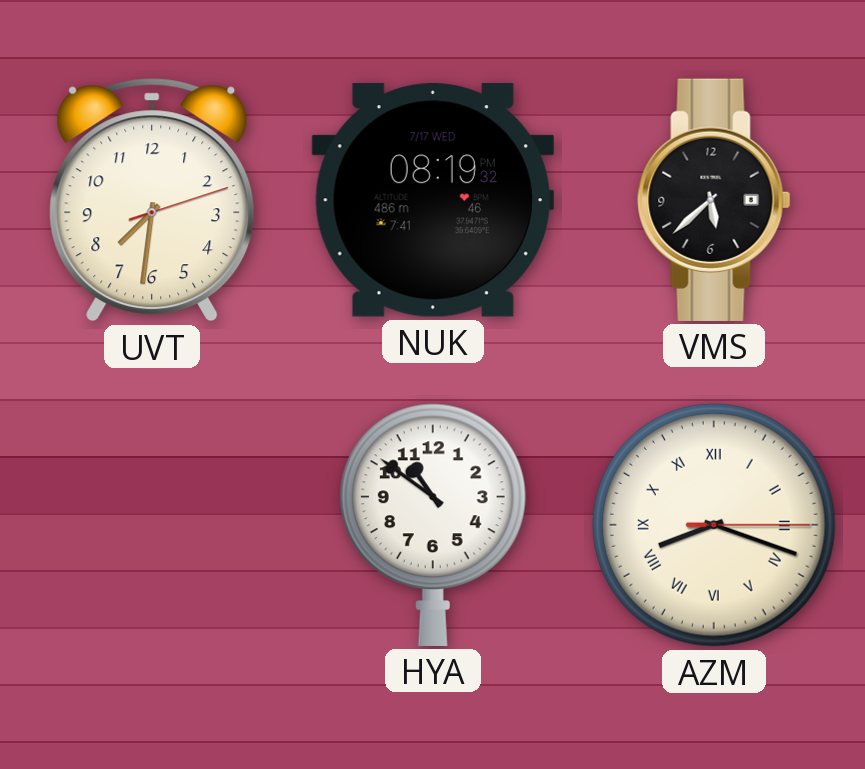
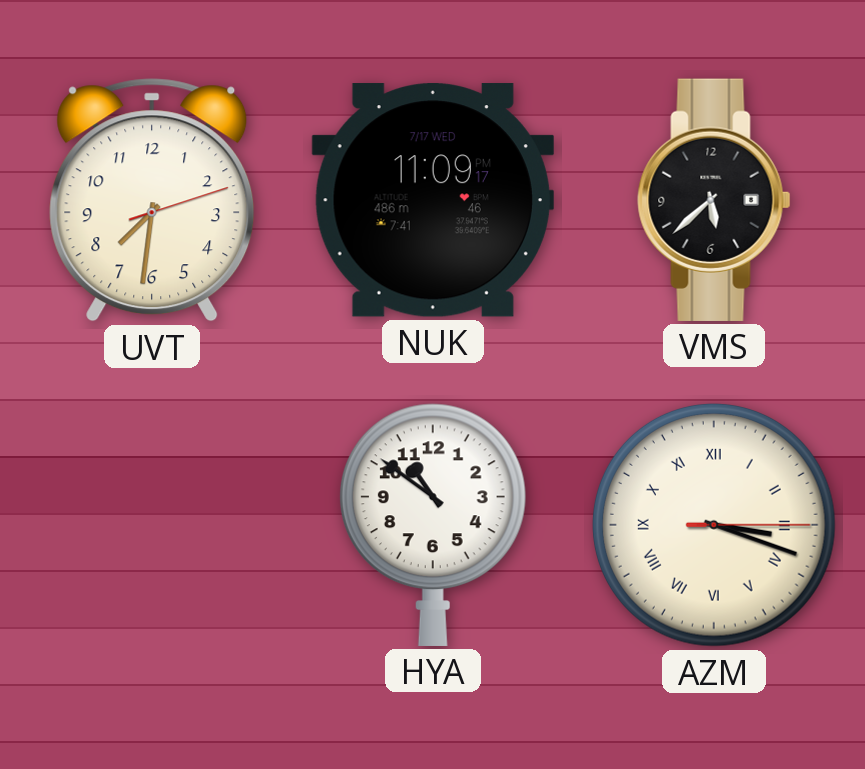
NUK: 08:19 -> 11:09
AZM: 8:18 -> 3:18
